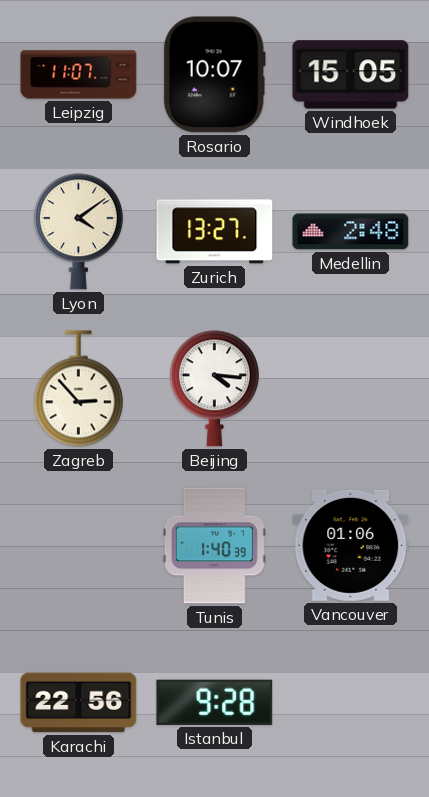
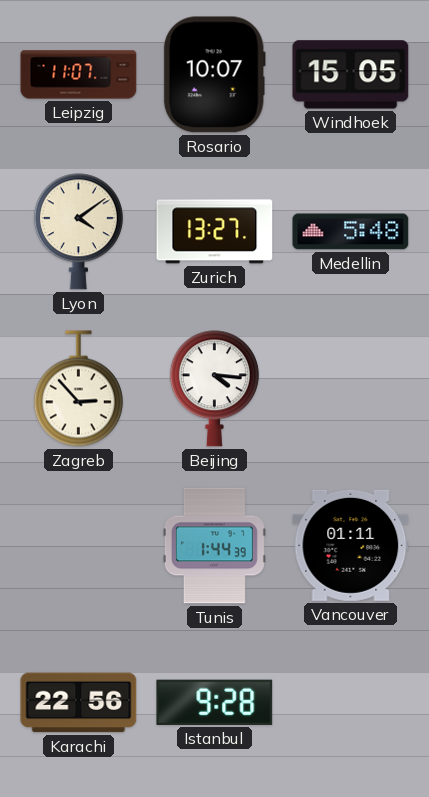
Medellin: 2:48 -> 5:48
Tunis: 1:40 -> 1:44
Vancouver: 01:06 -> 01:11
